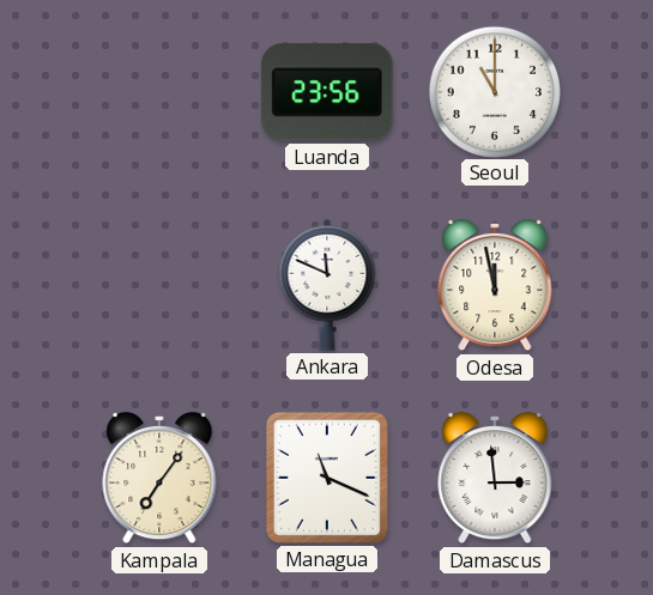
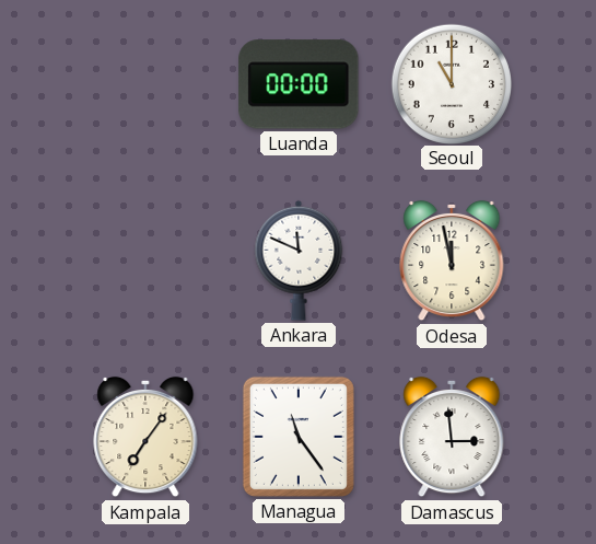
Luanda: 23:56 -> 00:00
Managua: 11:19 -> 11:24
